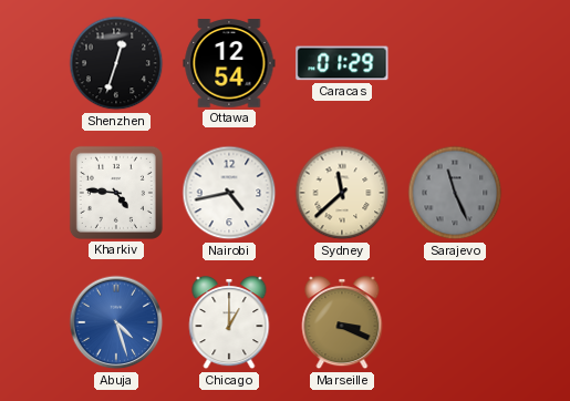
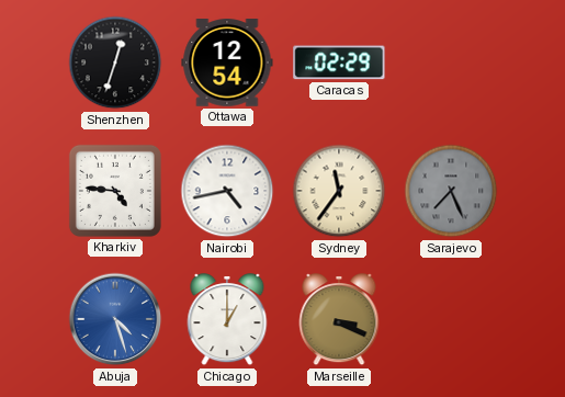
Caracas: 01:29 -> 02:29
Sydney: 11:38 -> 11:36
Sarajevo: 11:26 -> 7:26
